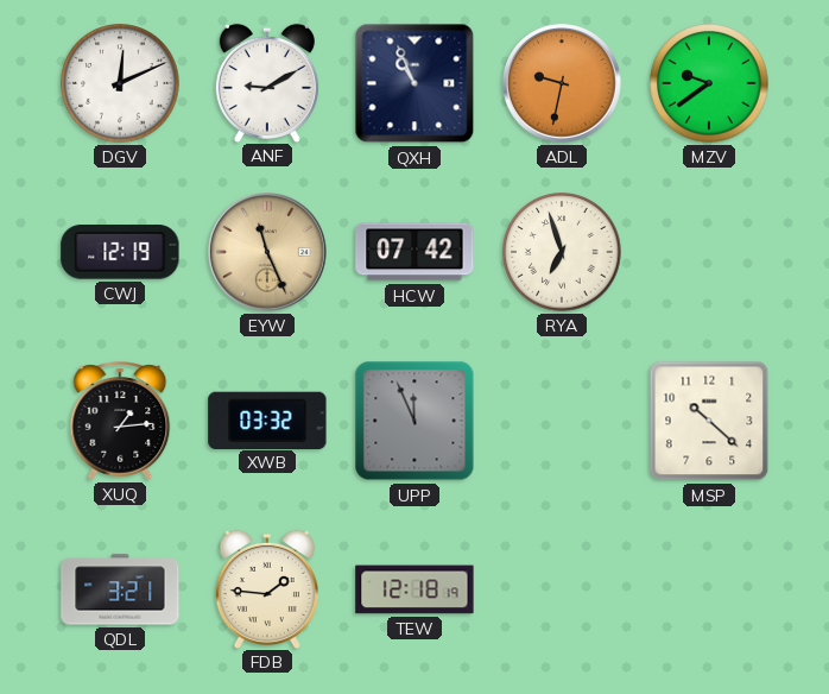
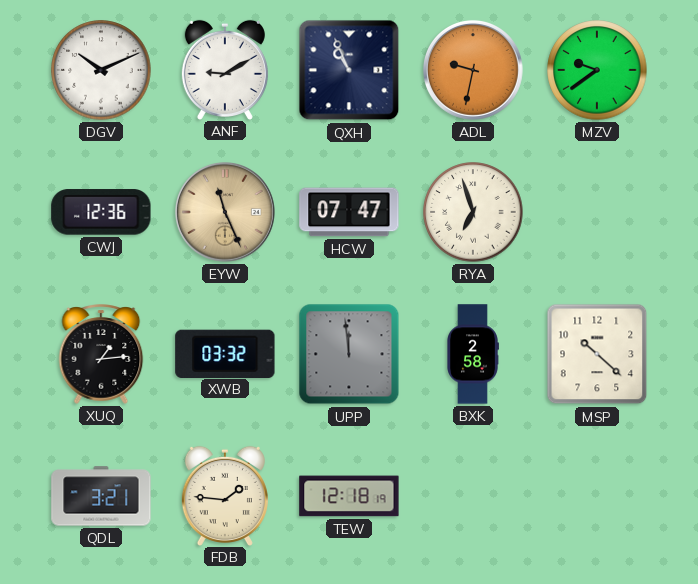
DGV: 12:11 -> 10:11
CWJ: 12:19 -> 12:36
HCW: 07:42 -> 07:47
UPP: 11:56 -> 11:59
BXK: none -> 2:58
